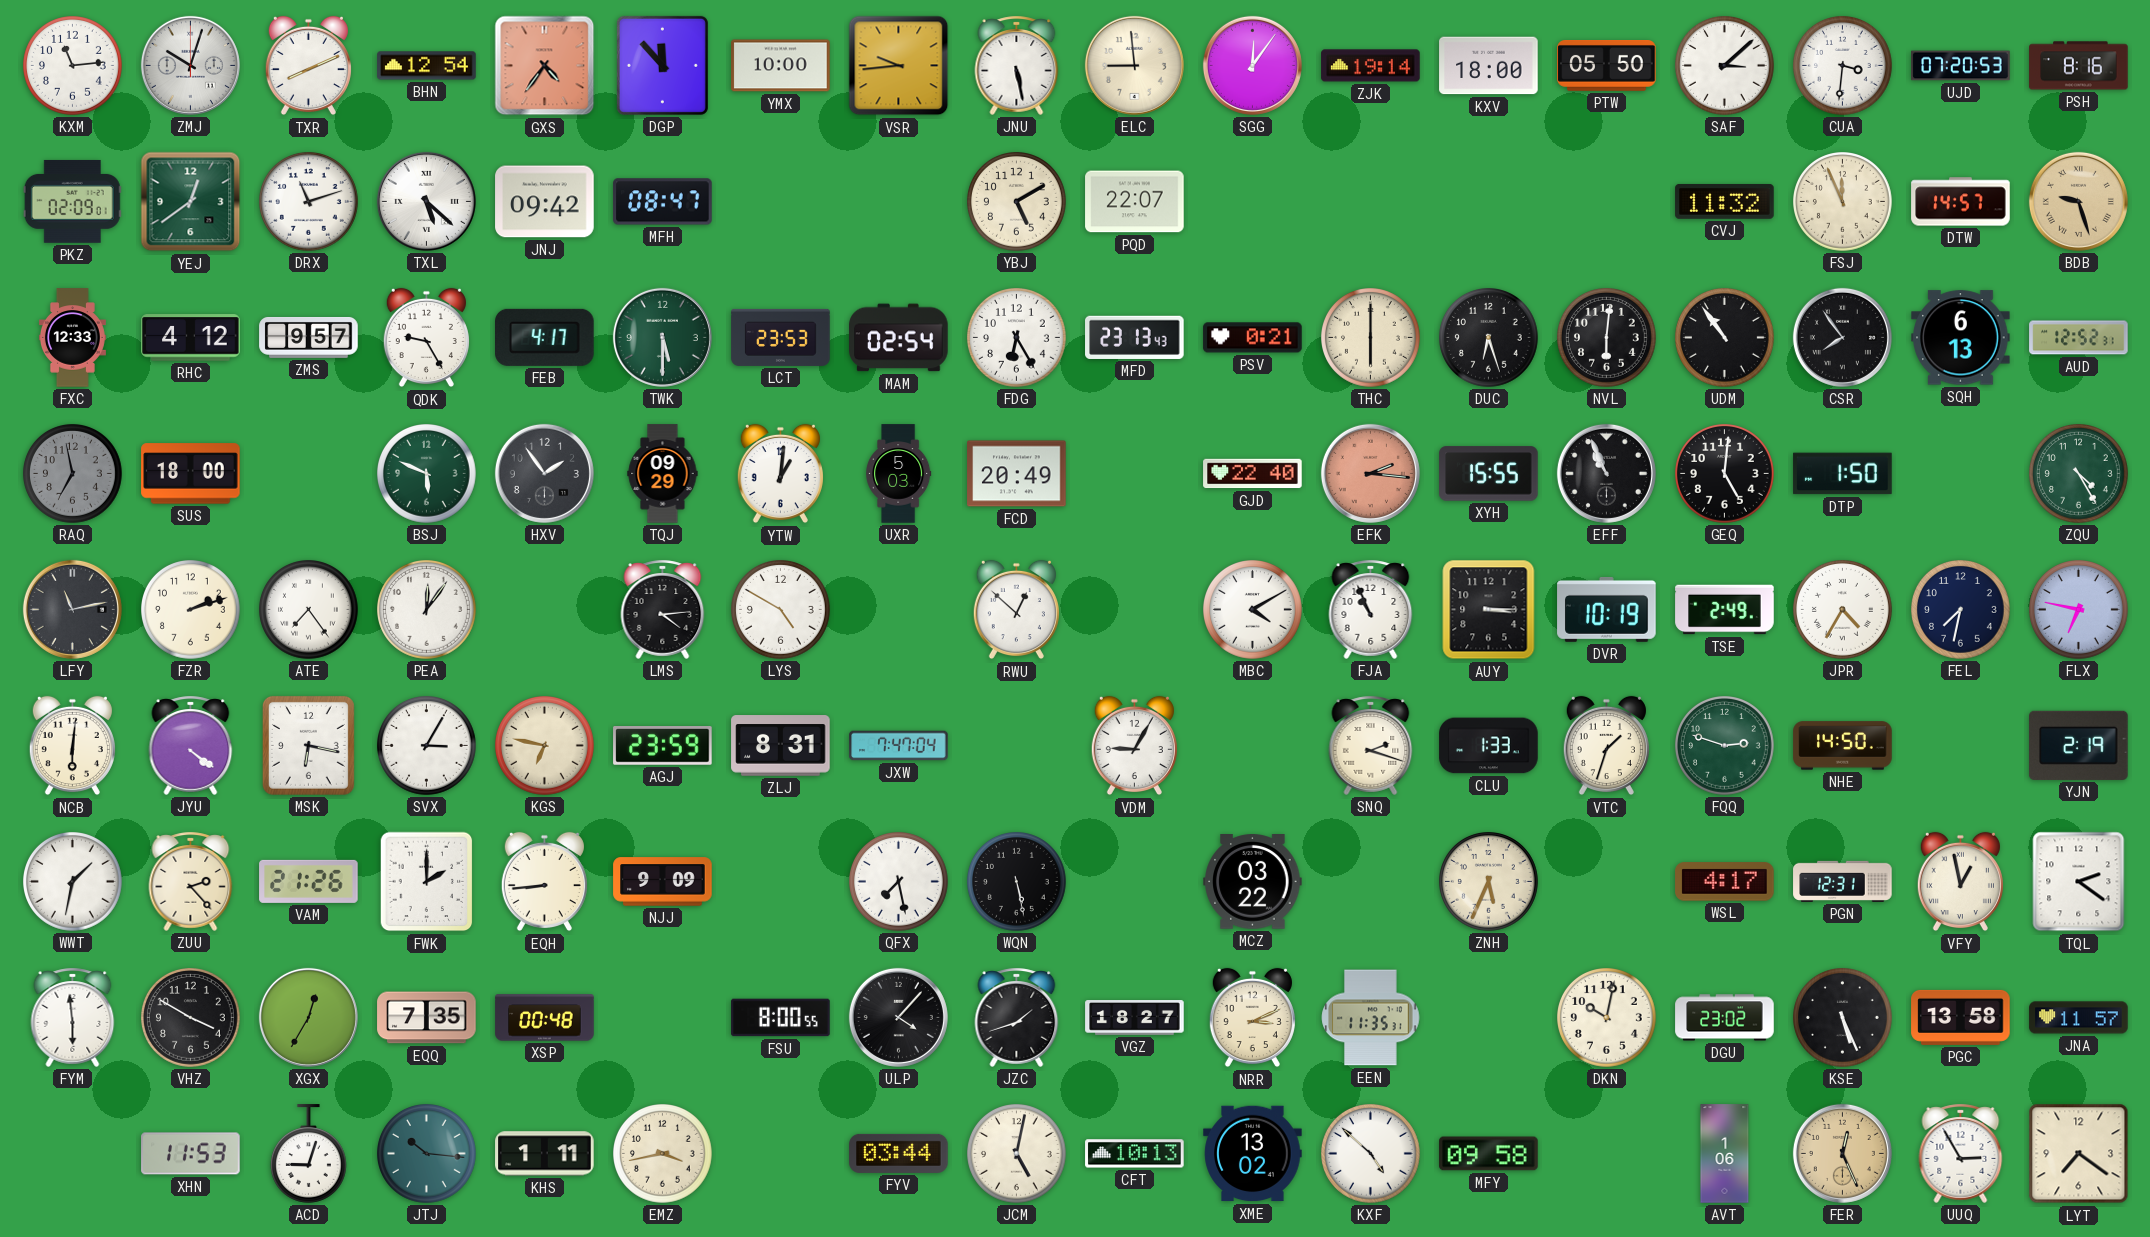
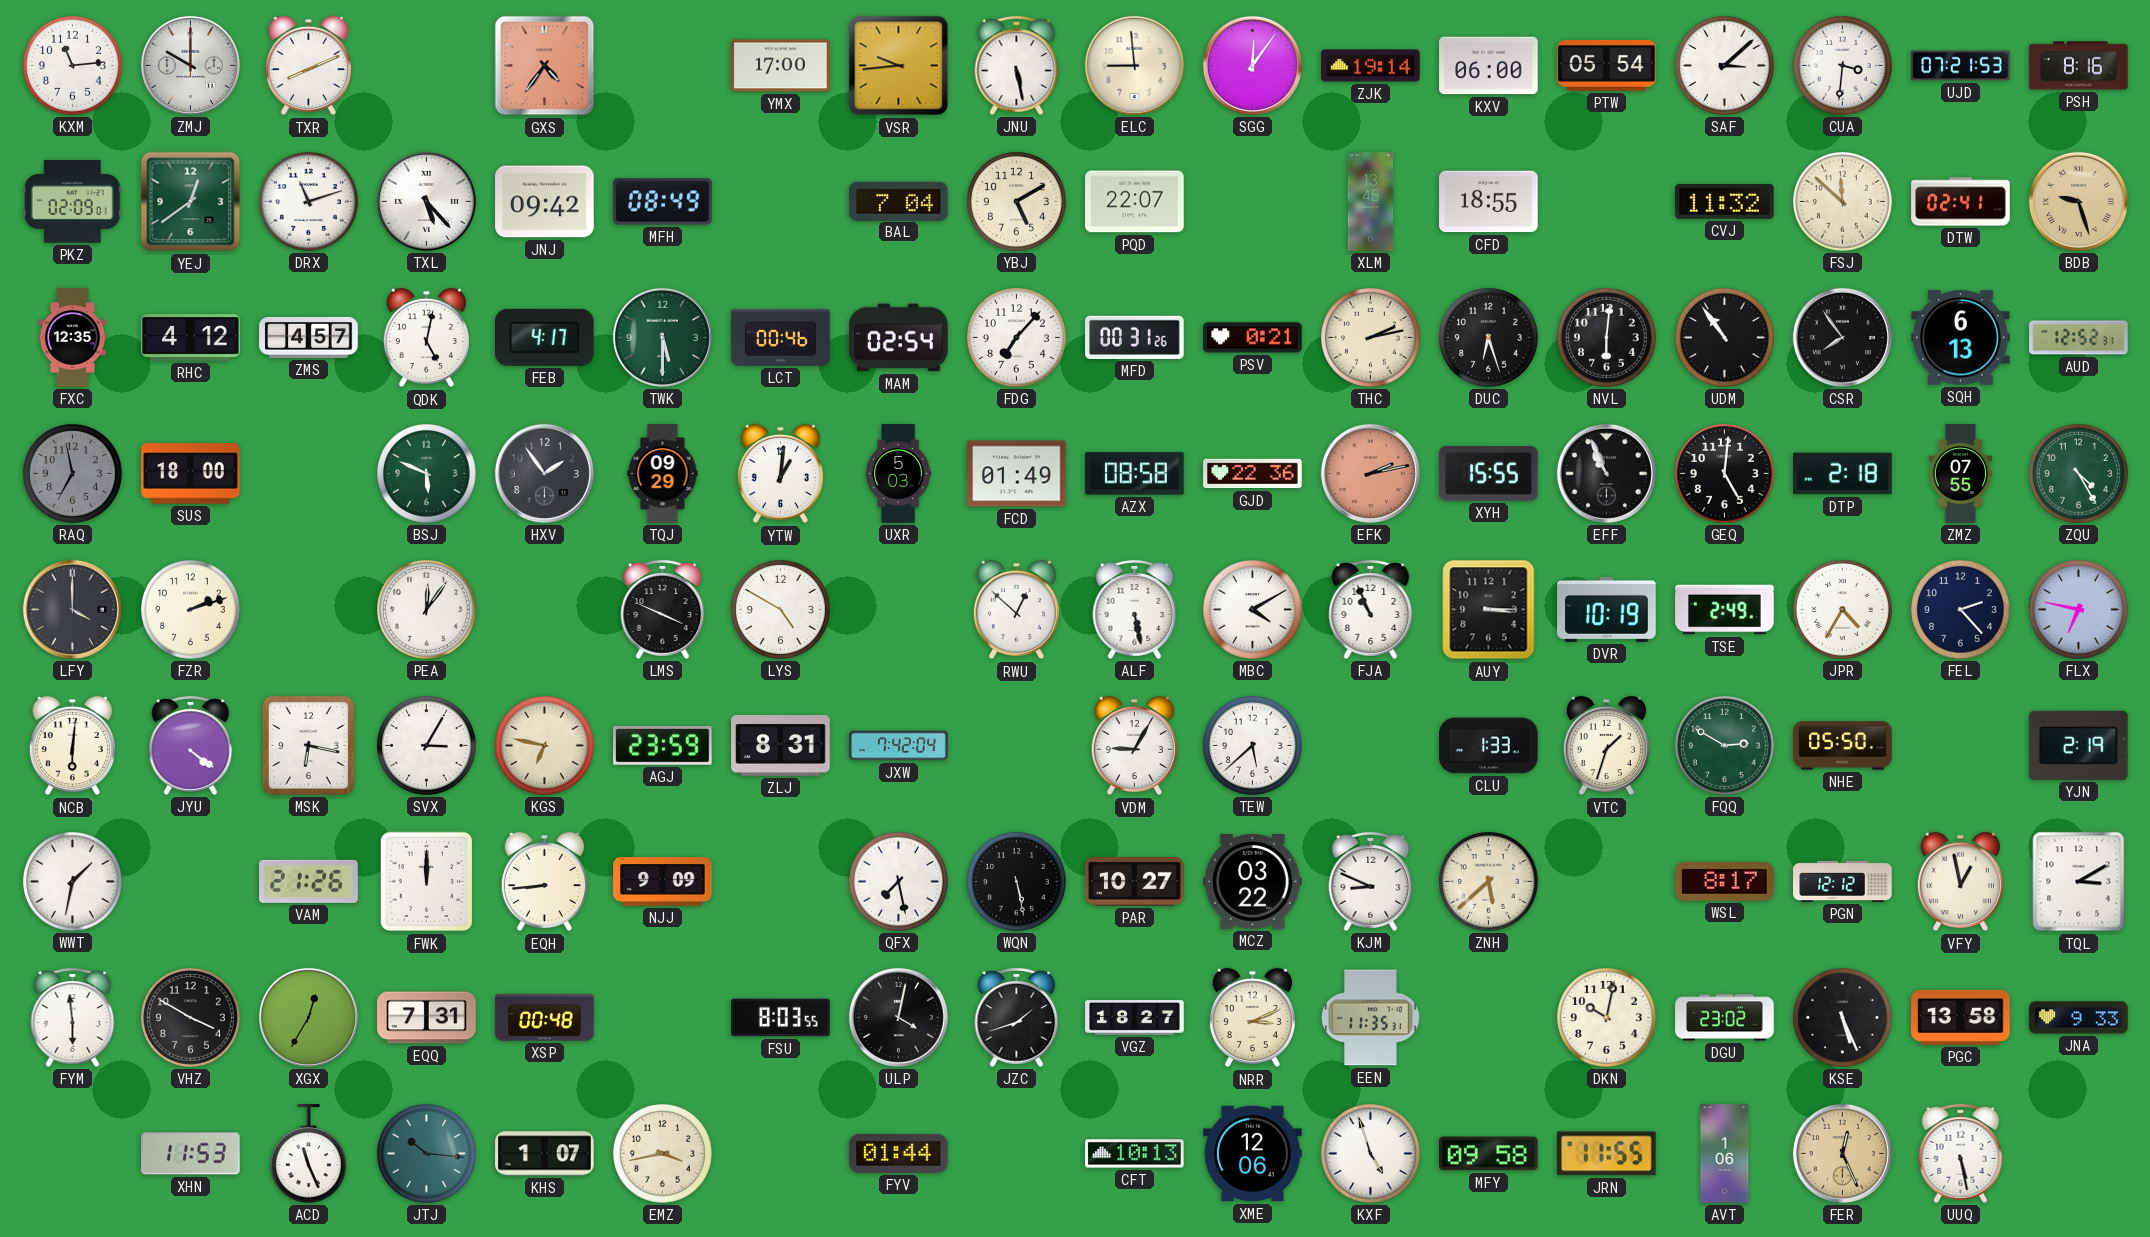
ZMJ: 10:03 -> 10:00
BHN: 12:54 -> none
DGP: 11:53 -> none
YMX: 10:00 -> 17:00
KXV: 18:00 -> 06:00
PTW: 05:50 -> 05:54
UJD: 07:20 -> 07:21
TXL: 5:22 -> 5:23
MFH: 08:47 -> 08:49
BAL: none -> 7:04
XLM: none -> 13:45
CFD: none -> 18:55
FSJ: 11:56 -> 11:52
DTW: 14:57 -> 02:41
FXC: 12:33 -> 12:35
ZMS: 9:57 -> 4:57
QDK: 9:25 -> 5:02
LCT: 23:53 -> 00:46
FDG: 6:25 -> 7:07
MFD: 23:13 -> 00:31
THC: 6:00 -> 2:13
FCD: 20:49 -> 01:49
AZX: none -> 08:58
GJD: 22:40 -> 22:36
EFK: 2:16 -> 2:13
DTP: 1:50 -> 2:18
ZMZ: none -> 07:55
LFY: 11:13 -> 4:00
ATE: 7:24 -> none
LMS: 4:14 -> 3:49
ALF: none -> 5:28
FEL: 7:32 -> 2:23
JXW: 7:47 -> 7:42
TEW: none -> 5:38
SNQ: 2:18 -> none
FQQ: 2:48 -> 2:50
NHE: 14:50 -> 05:50
ZUU: 2:23 -> none
FWK: 2:00 -> 12:00
PAR: none -> 10:27
KJM: none -> 8:49
ZNH: 5:34 -> 5:38
WSL: 4:17 -> 8:17
PGN: 12:31 -> 12:12
TQL: 2:21 -> 3:10
EQQ: 7:35 -> 7:31
FSU: 8:00 -> 8:03
ULP: 4:07 -> 4:02
JNA: 11:57 -> 9:33
ACD: 9:03 -> 11:26
KHS: 1:11 -> 1:07
FYV: 03:44 -> 01:44
JCM: 5:02 -> none
XME: 13:02 -> 12:06
KXF: 4:52 -> 4:57
JRN: none -> 11:55
UUQ: 2:55 -> 5:28
LYT: 7:21 -> none
